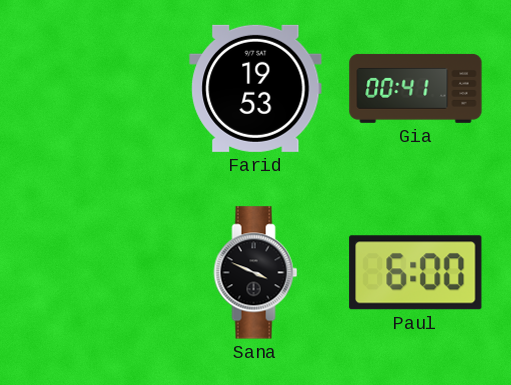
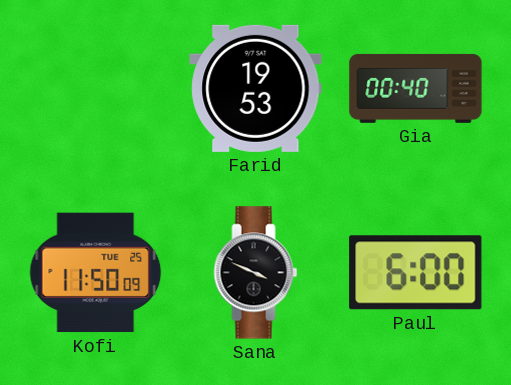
Gia: 00:41 -> 00:40
Kofi: none -> 11:50
